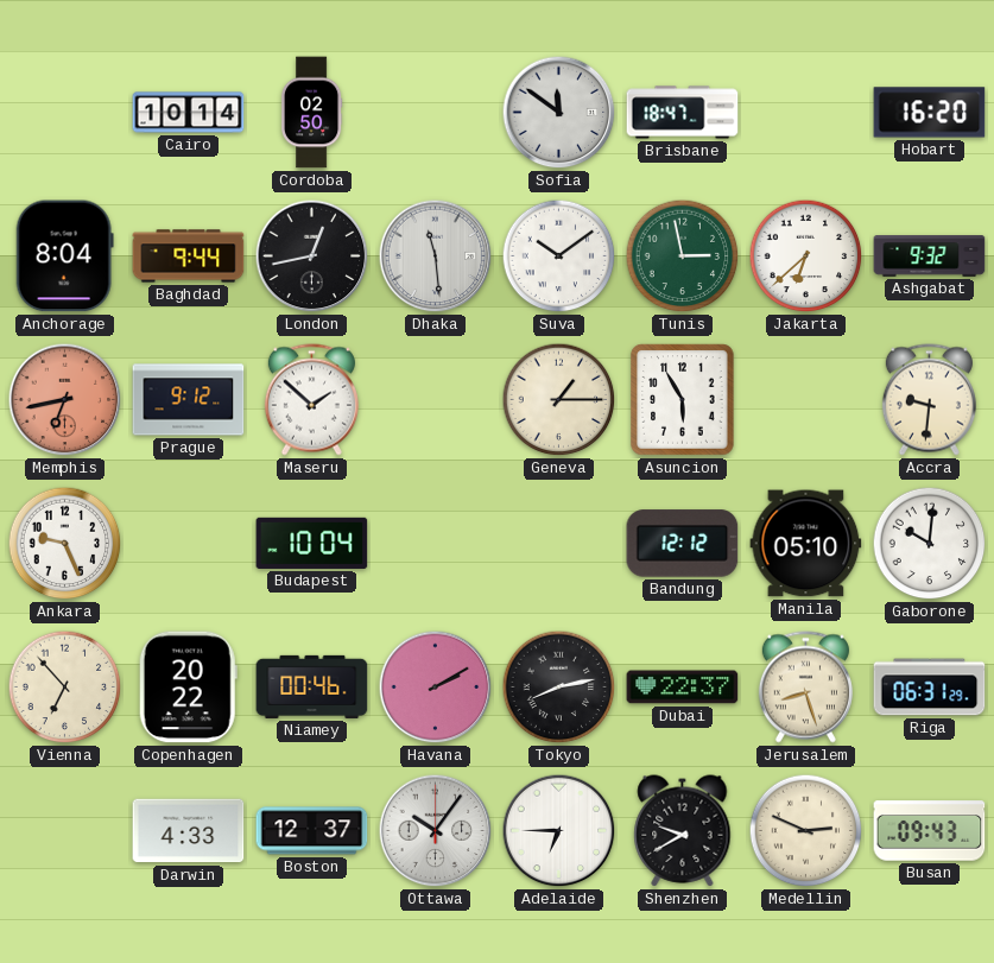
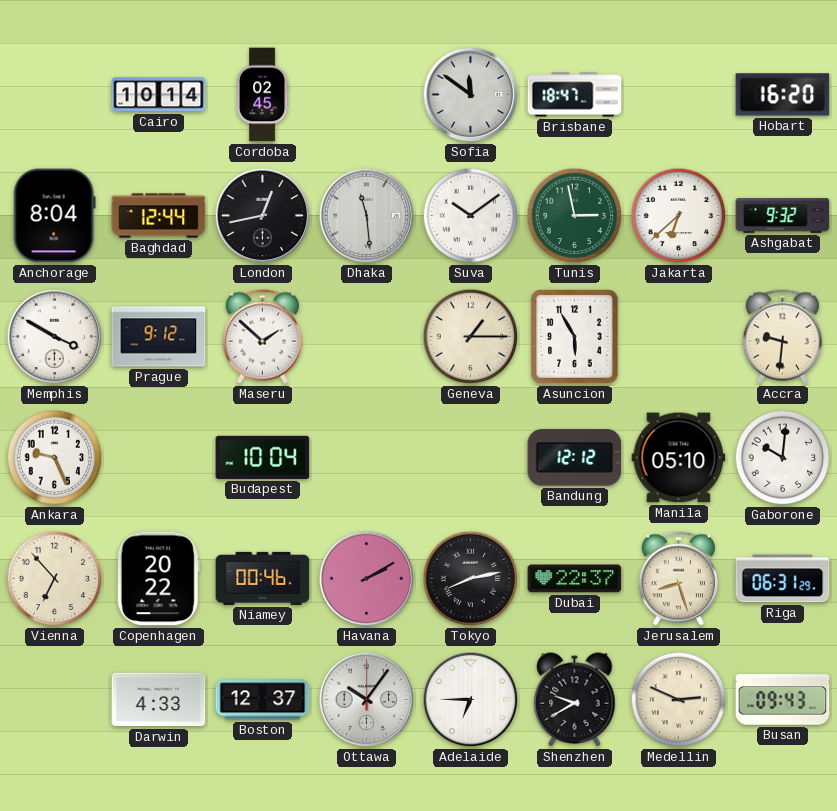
Cordoba: 02:50 -> 02:45
Baghdad: 9:44 -> 12:44
Memphis: 6:43 -> 3:50
Memphis dial: salmon -> white
